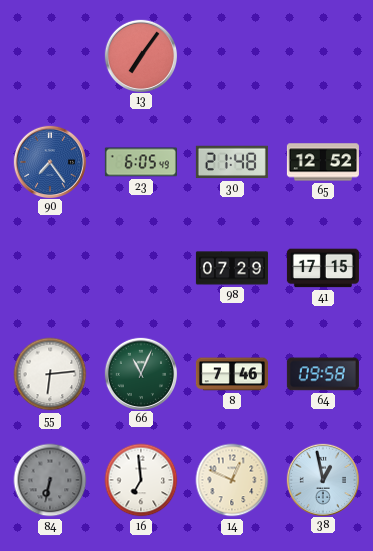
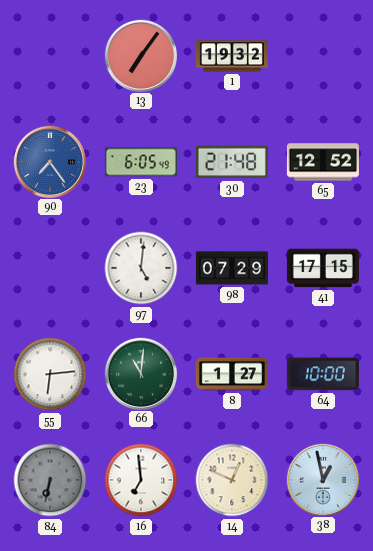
1: none -> 19:32
97: none -> 5:01
66: 11:04 -> 11:01
8: 7:46 -> 1:27
64: 09:58 -> 10:00
